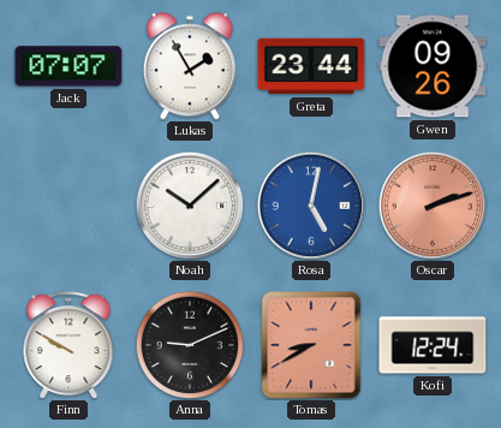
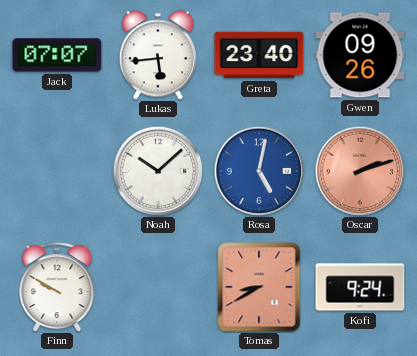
Lukas: 1:55 -> 5:44
Greta: 23:44 -> 23:40
Anna: 9:11 -> none
Kofi: 12:24 -> 9:24
